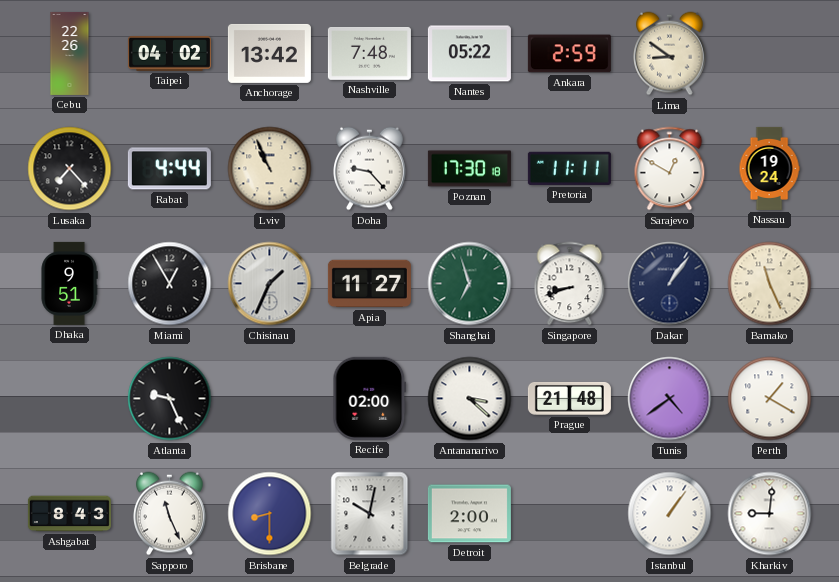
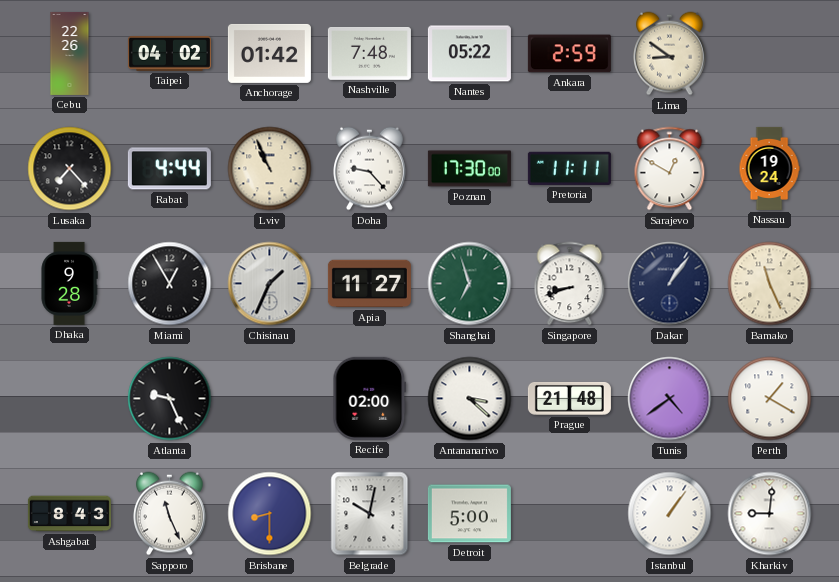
Anchorage: 13:42 -> 01:42
Poznan: 17:30:18 -> 17:30:00
Dhaka: 9:51 -> 9:28
Detroit: 2:00 -> 5:00
